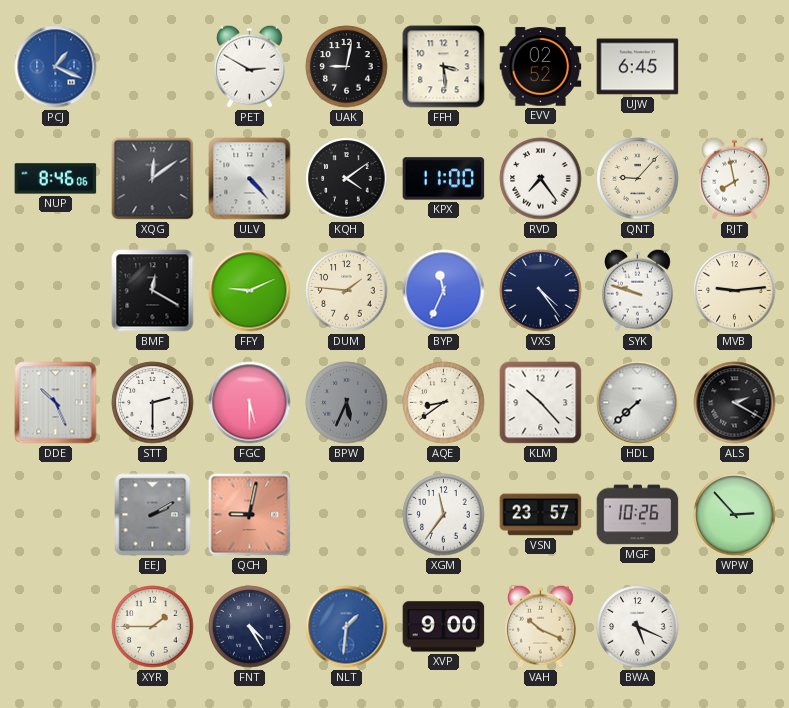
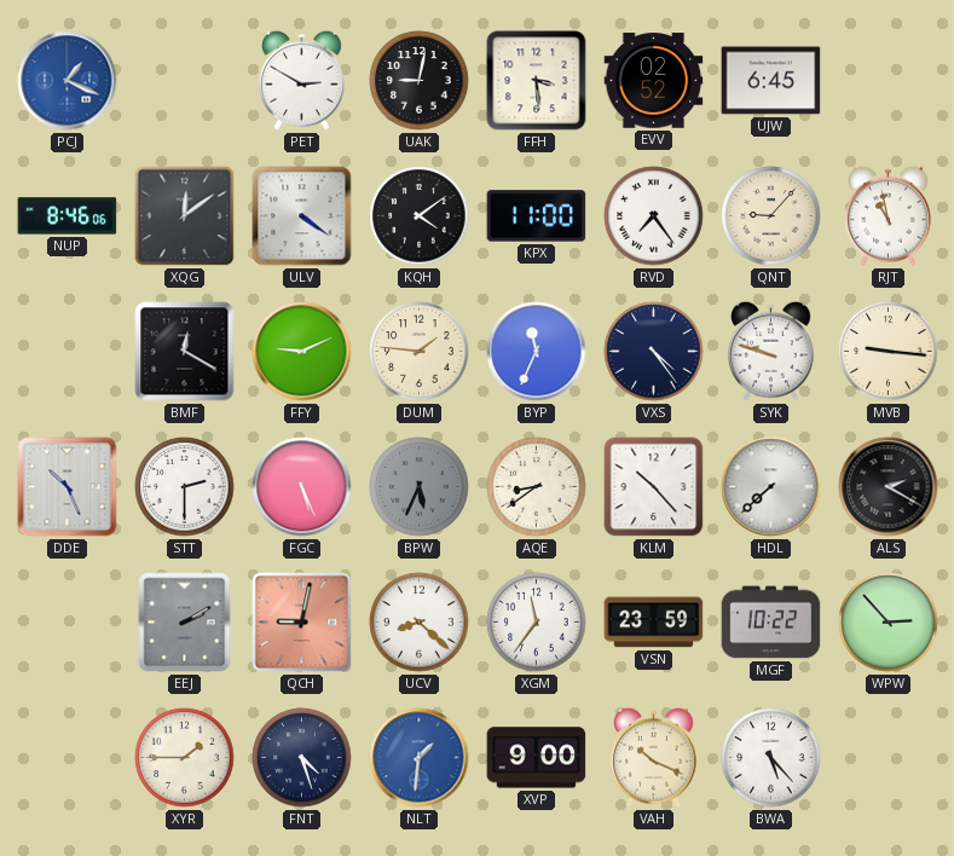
ULV: 4:23 -> 4:21
RJT: 7:58 -> 10:58
MVB: 9:14 -> 9:16
FGC: 5:30 -> 5:26
UCV: none -> 8:22
VSN: 23:57 -> 23:59
MGF: 10:26 -> 10:22
FNT: 4:25 -> 4:27
BWA: 5:19 -> 5:23
